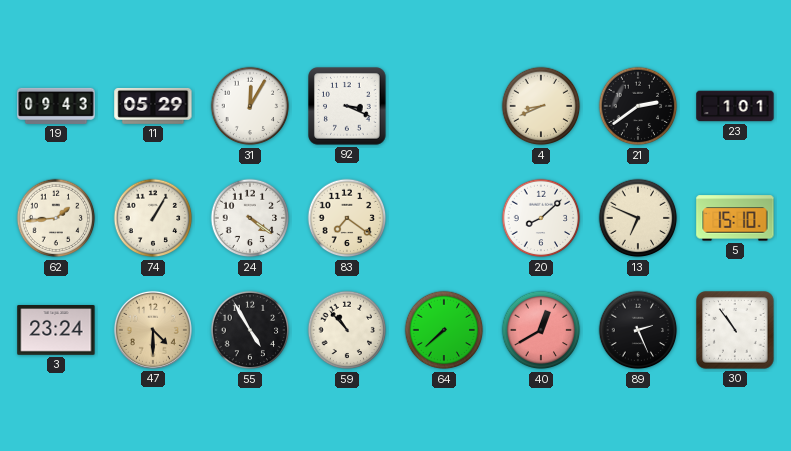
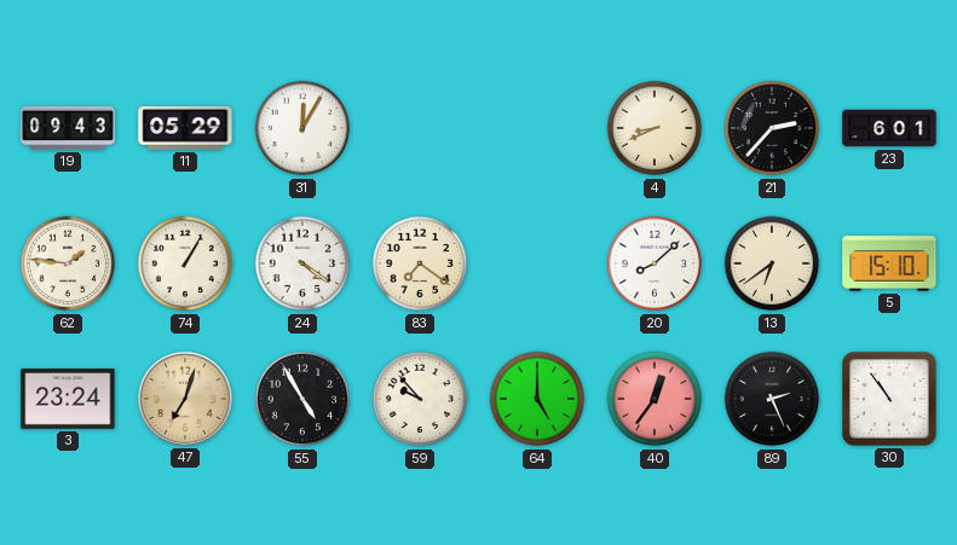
92: 3:19 -> none
21: 2:39 -> 2:37
23: 1:01 -> 6:01
62: 1:44 -> 1:46
13: 6:49 -> 6:39
47: 4:30 -> 7:03
59: 10:53 -> 9:53
64: 7:38 -> 5:00
40: 12:40 -> 12:36
